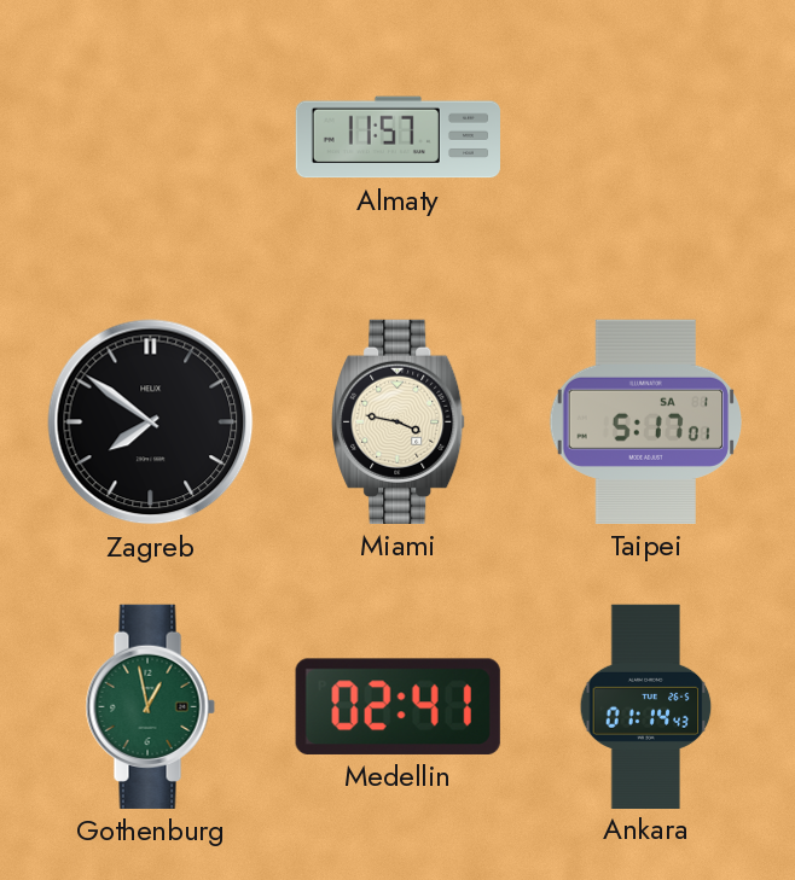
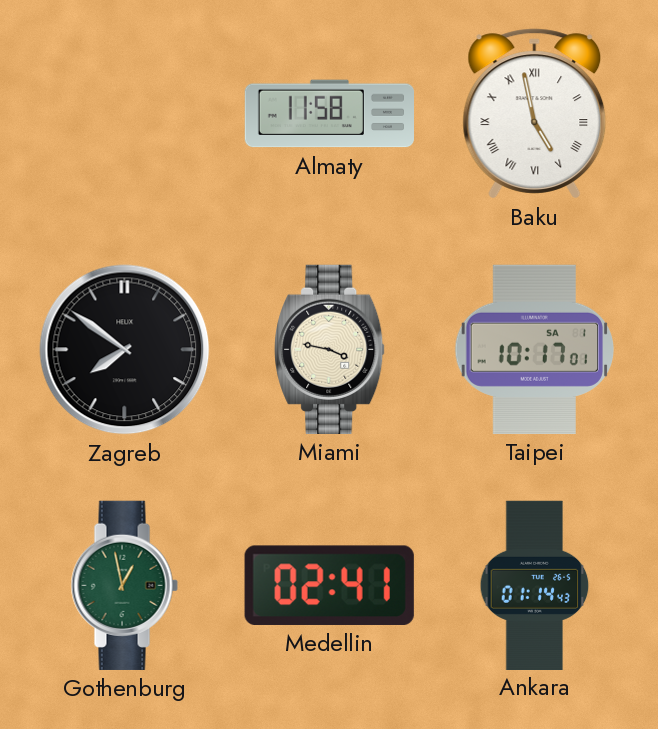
Almaty: 11:57 -> 11:58
Baku: none -> 4:58
Taipei: 5:17 -> 10:17
